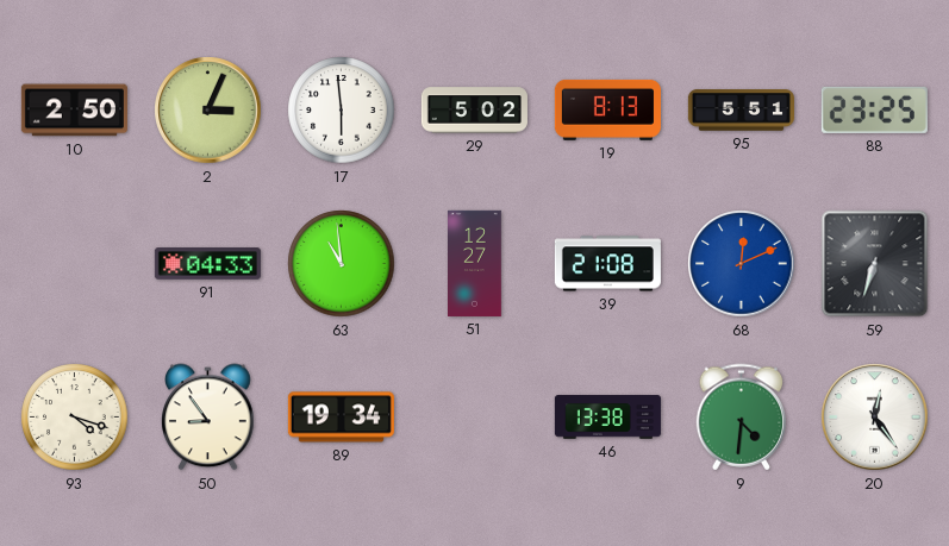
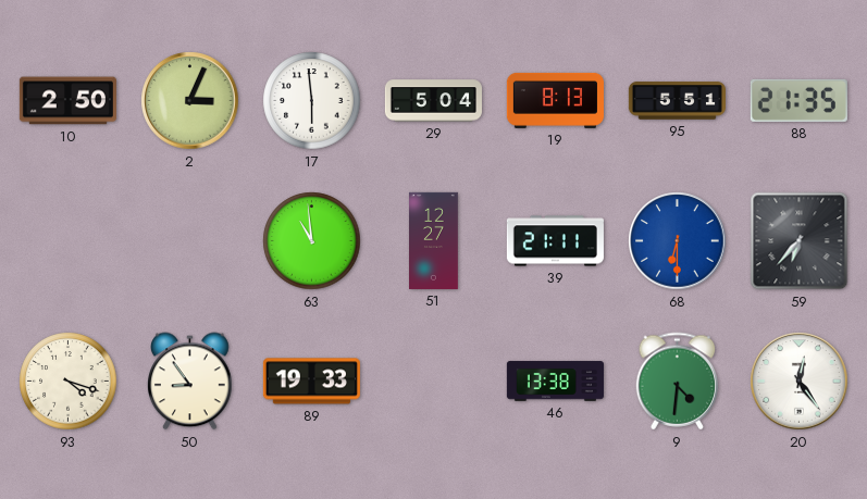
29: 5:02 -> 5:04
88: 23:25 -> 21:35
91: 04:33 -> none
39: 21:08 -> 21:11
68: 12:11 -> 6:30
59: 6:33 -> 6:37
89: 19:34 -> 19:33
